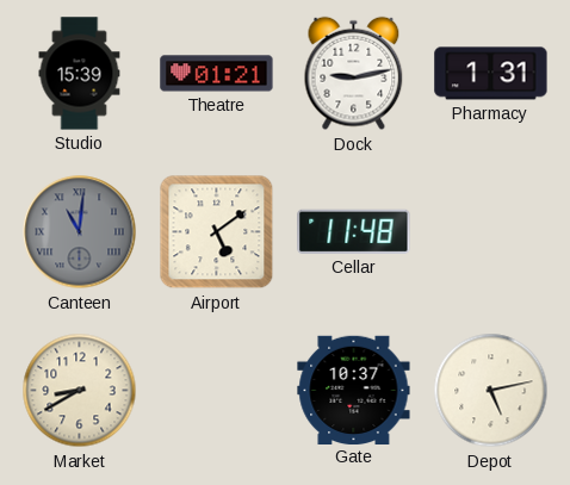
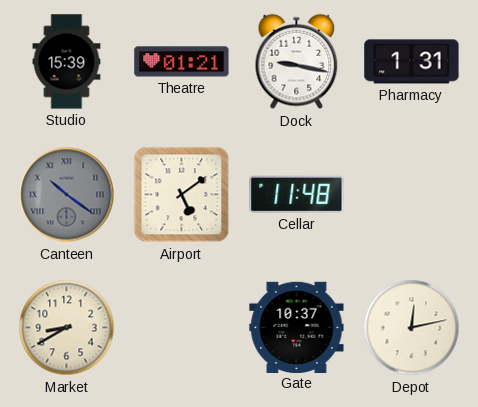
Dock: 9:13 -> 9:17
Canteen: 11:01 -> 10:21
Depot: 5:13 -> 12:13
